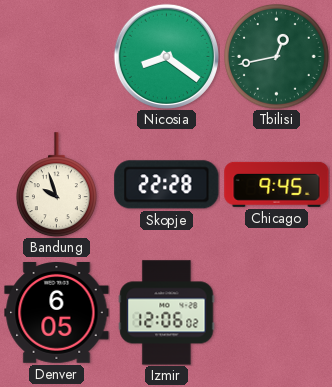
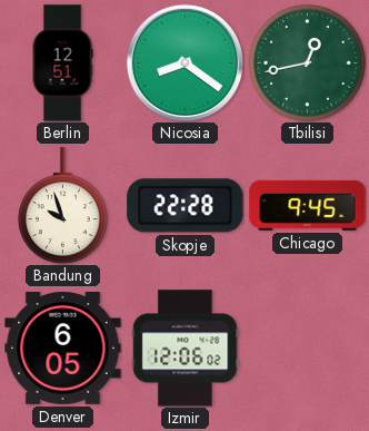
Berlin: none -> 12:51
